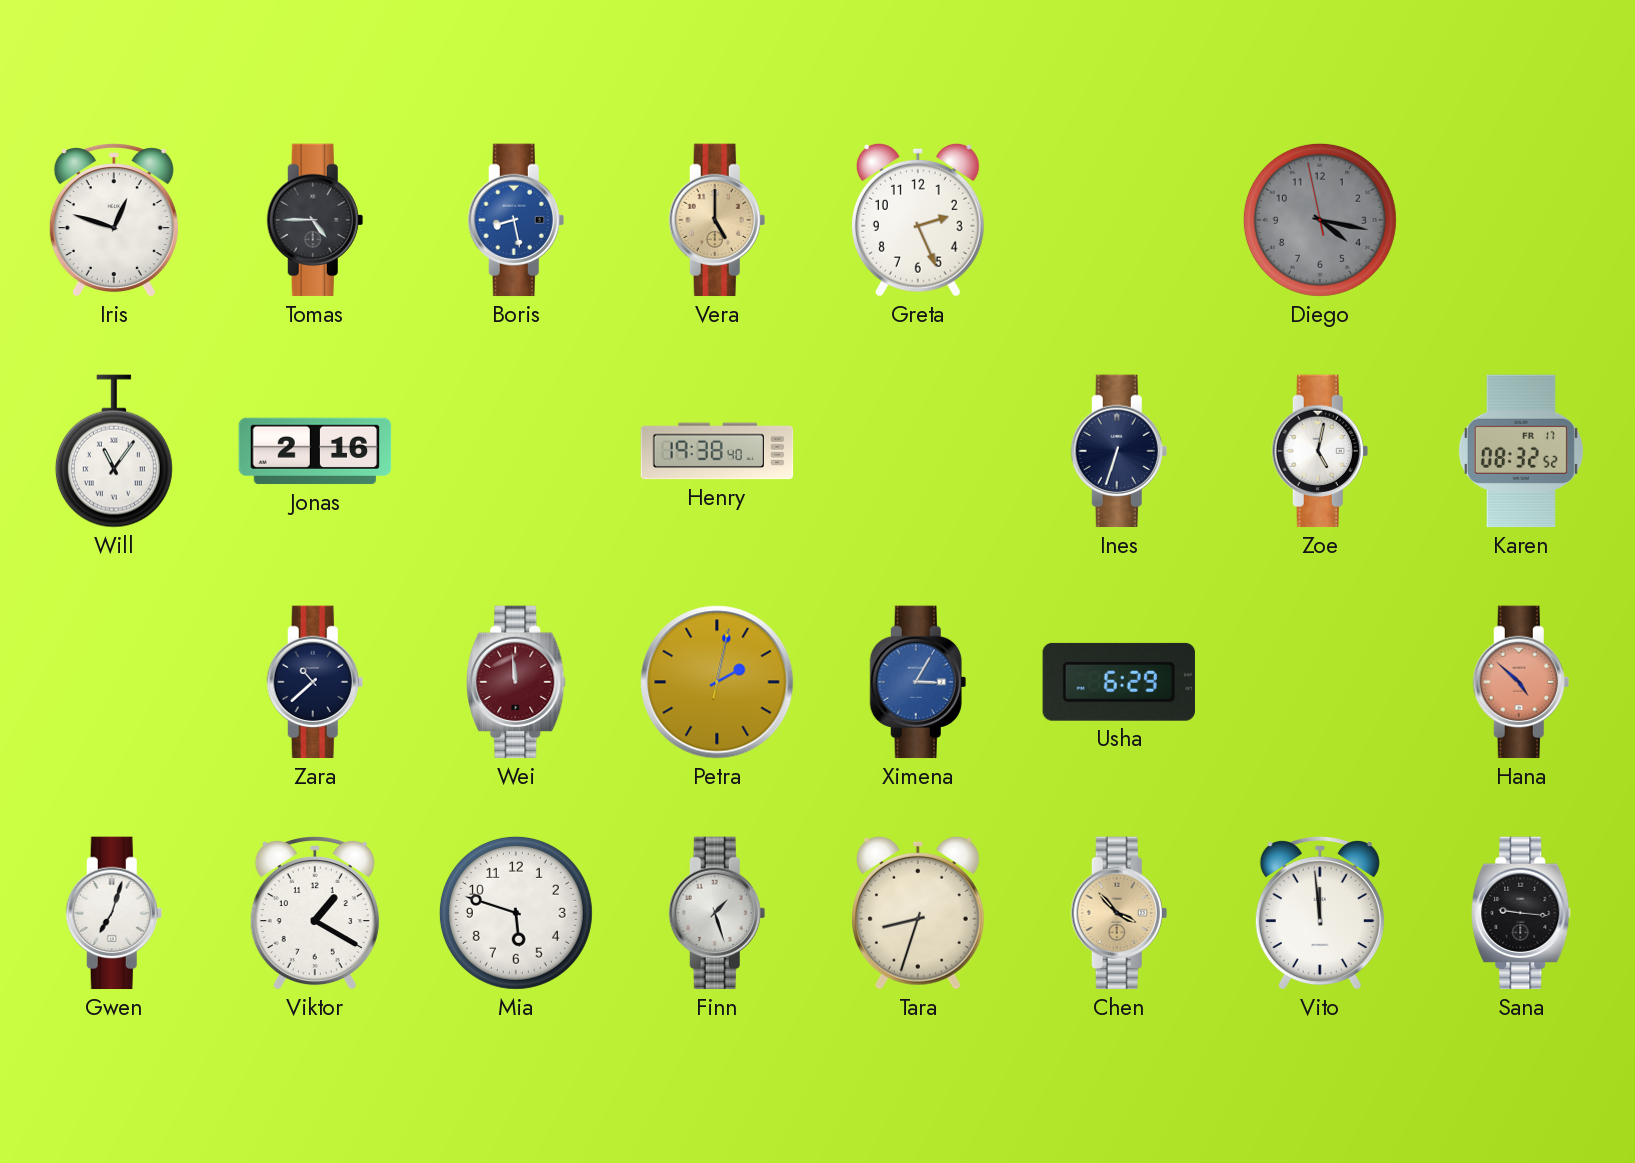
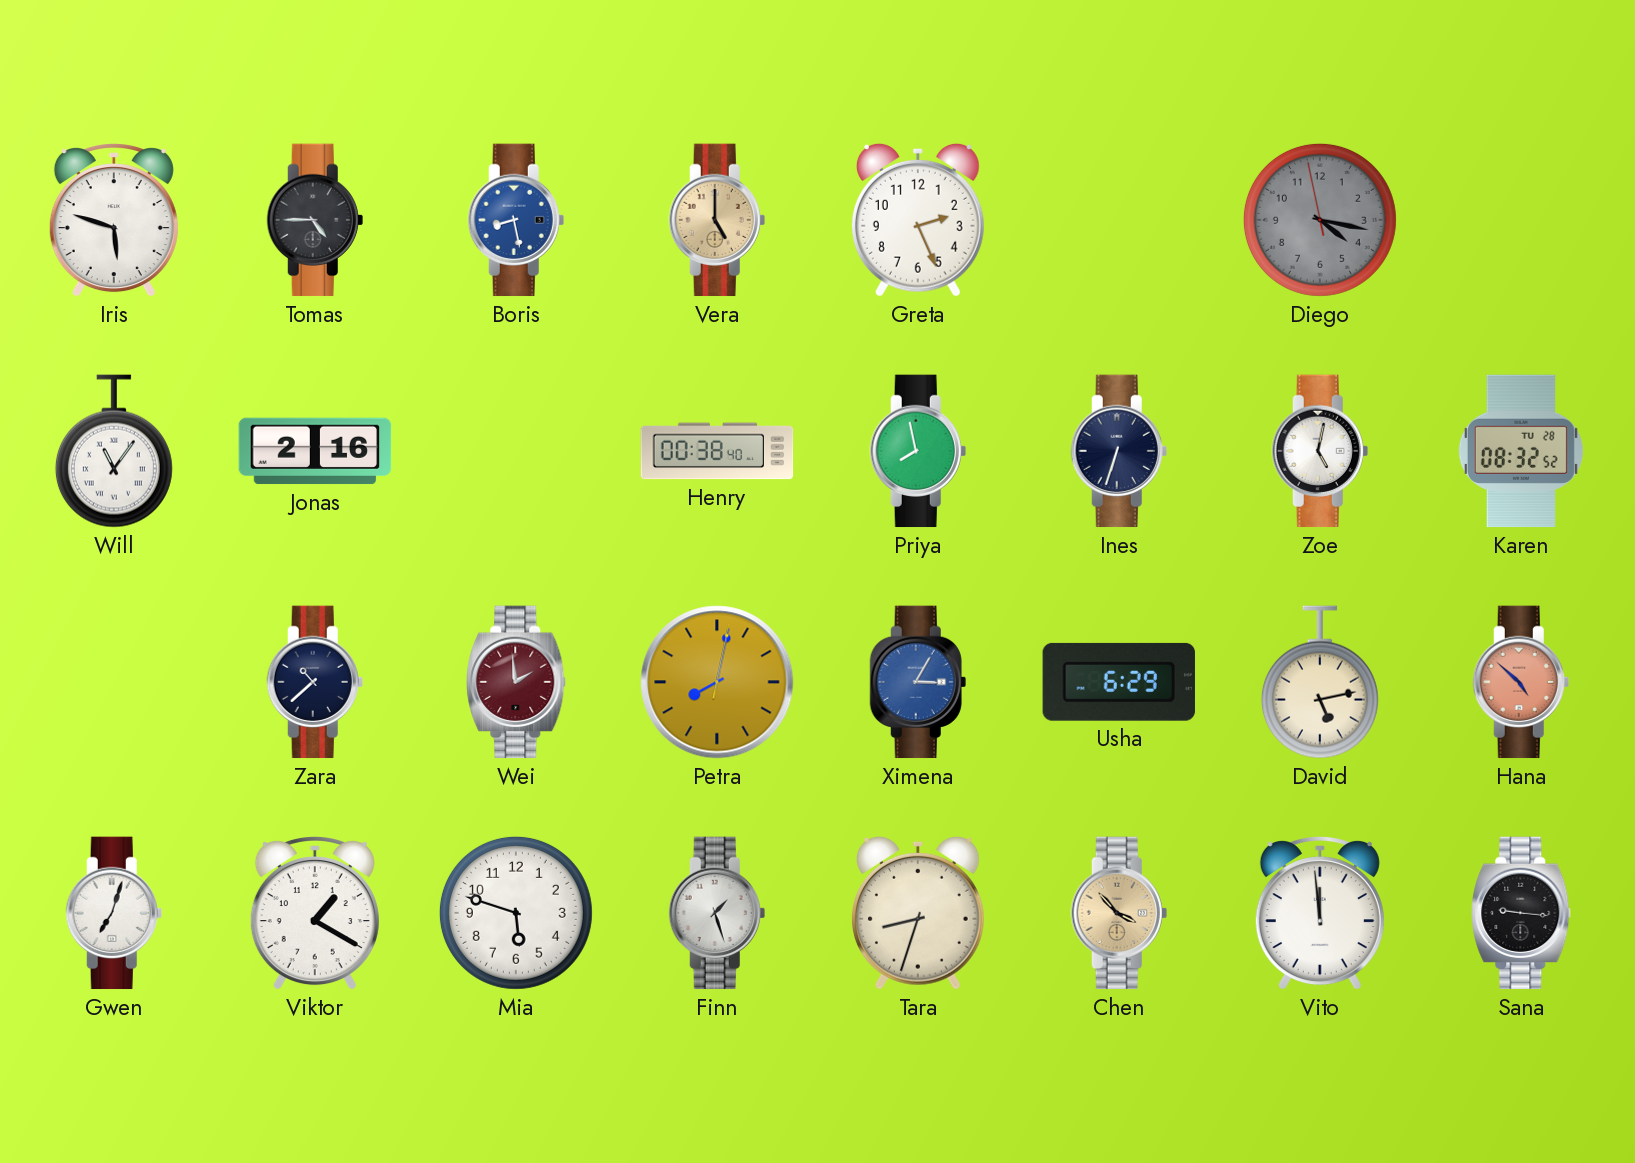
Iris: 12:48 -> 5:48
Henry: 19:38 -> 00:38
Priya: none -> 7:58
Karen date: FR 17 -> TU 28
Wei: 11:59 -> 1:59
Petra: 2:02 -> 8:02
David: none -> 5:13
